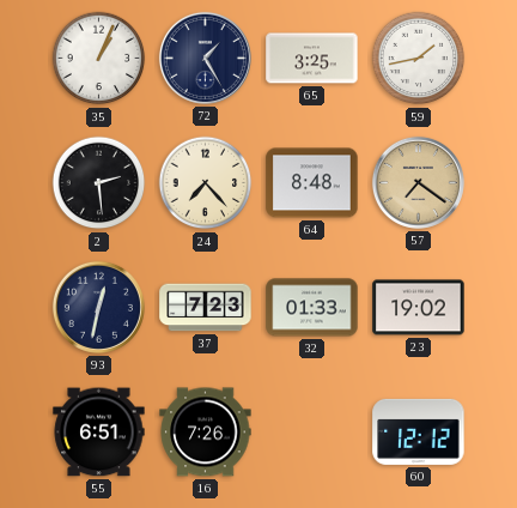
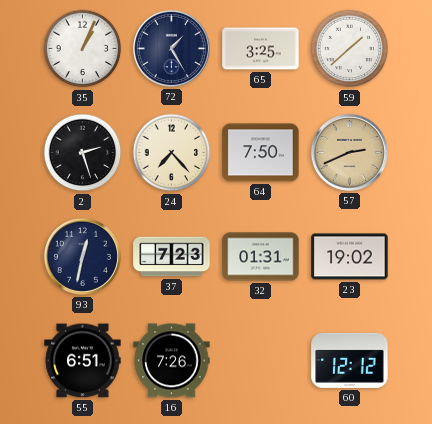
59: 1:43 -> 1:38
2: 2:29 -> 2:27
64: 8:48 -> 7:50
57: 7:21 -> 2:41
32: 01:33 -> 01:31
